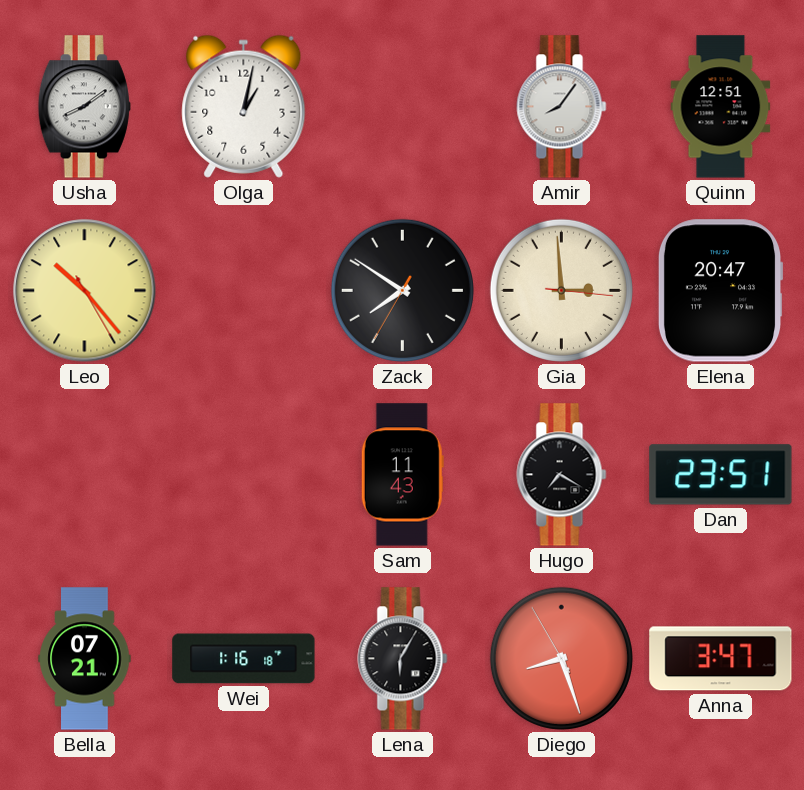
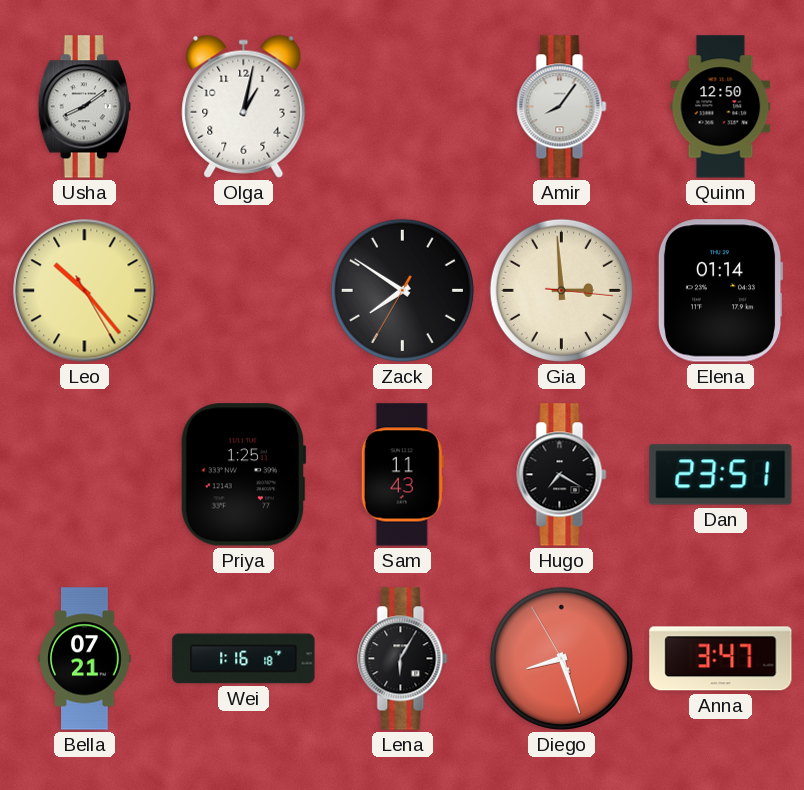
Quinn: 12:51 -> 12:50
Elena: 20:47 -> 01:14
Priya: none -> 1:25
